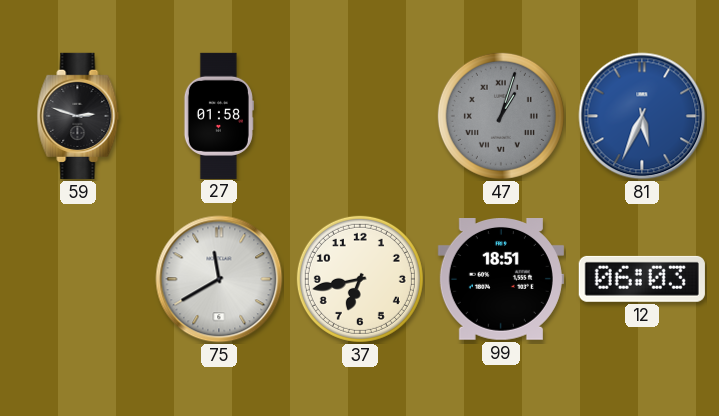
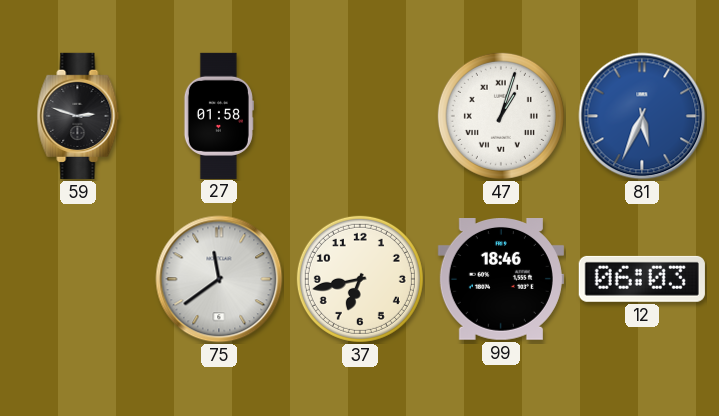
47 dial: grey -> white
75: 11:40 -> 11:39
99: 18:51 -> 18:46
